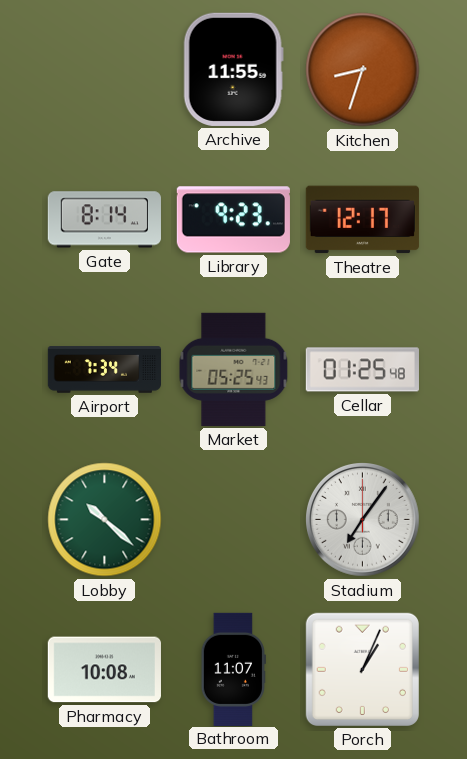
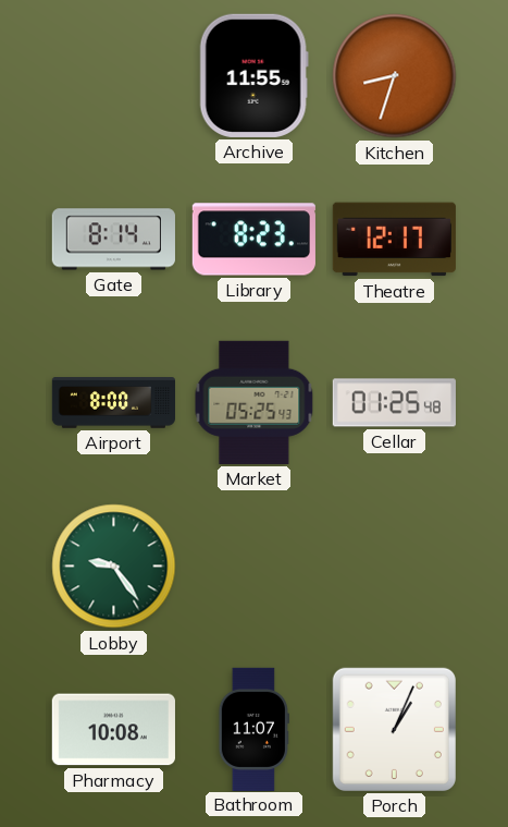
Library: 9:23 -> 8:23
Airport: 7:34 -> 8:00
Lobby: 10:22 -> 9:24
Stadium: 7:06 -> none
